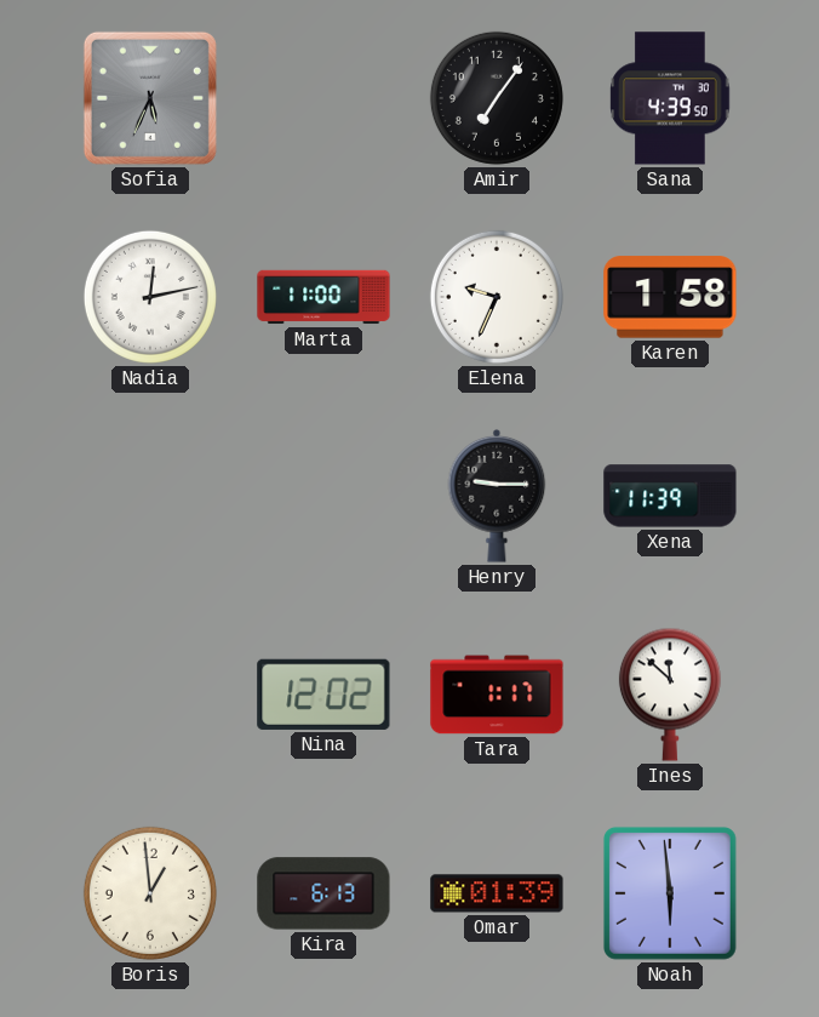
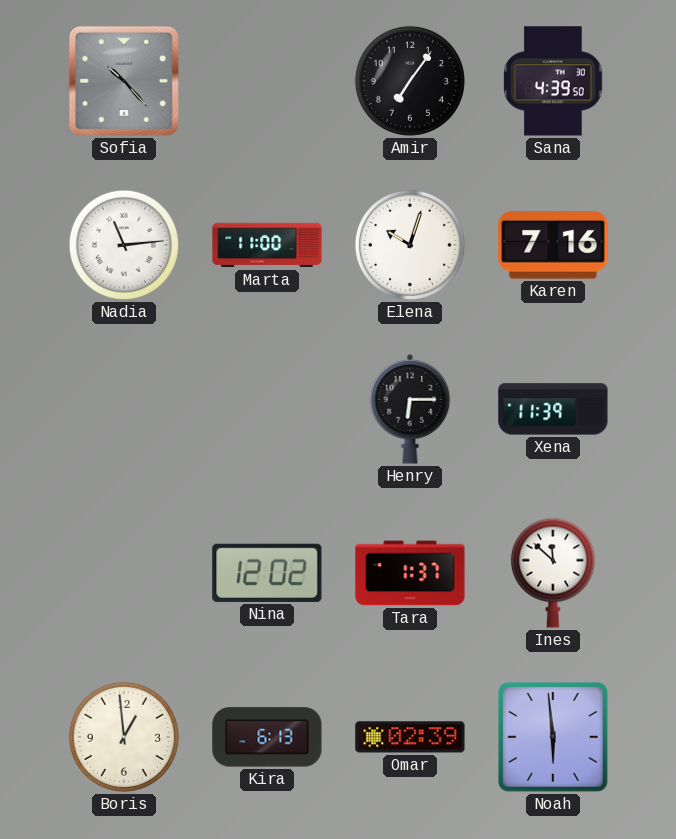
Sofia: 5:34 -> 10:23
Nadia: 12:13 -> 11:14
Elena: 9:34 -> 10:03
Karen: 1:58 -> 7:16
Henry: 9:15 -> 6:15
Tara: 1:17 -> 1:37
Omar: 01:39 -> 02:39
